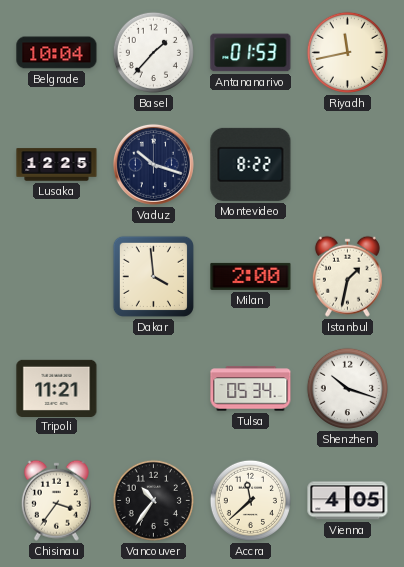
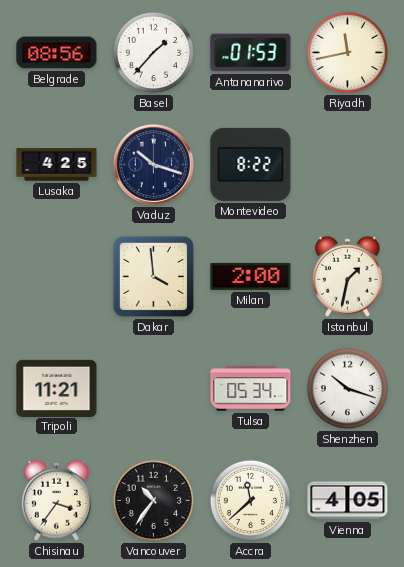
Belgrade: 10:04 -> 08:56
Lusaka: 12:25 -> 4:25
